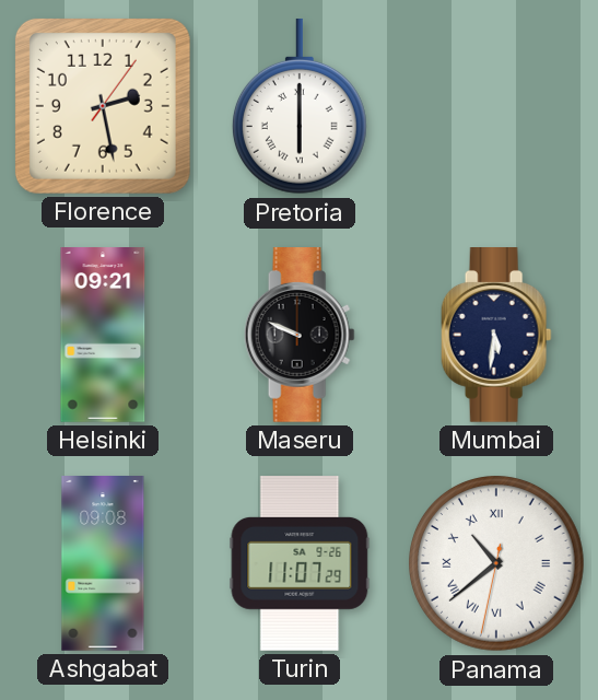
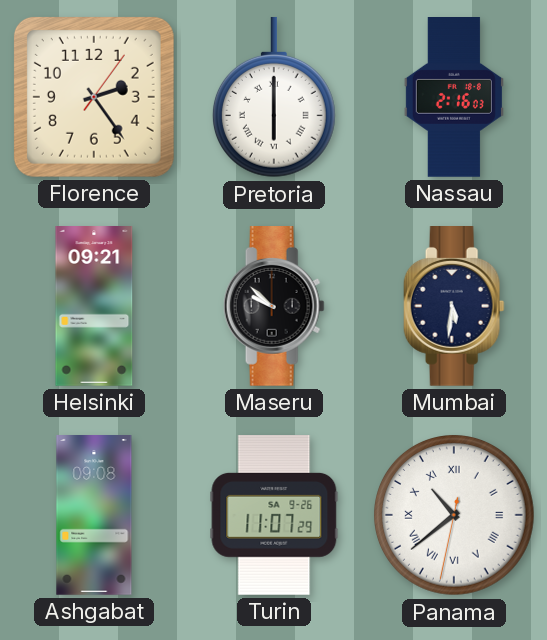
Florence: 2:28 -> 2:24
Nassau: none -> 2:16
Maseru: 9:49 -> 9:52
